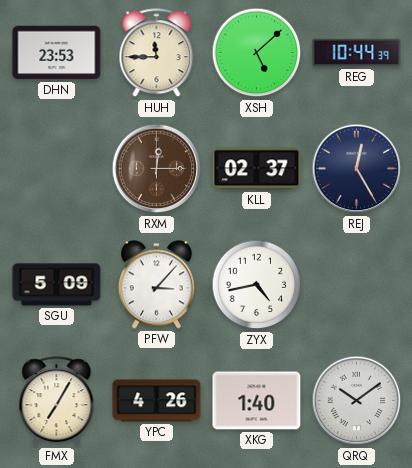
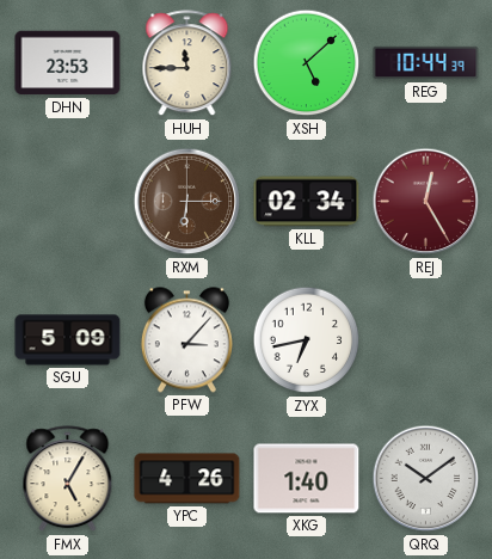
RXM: 12:15 -> 6:15
KLL: 02:37 -> 02:34
REJ dial: navy -> burgundy
ZYX: 4:43 -> 6:43
FMX: 7:05 -> 5:05
